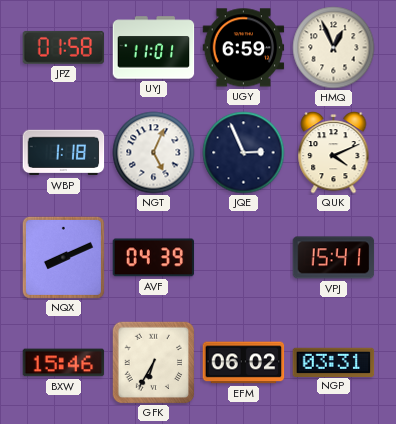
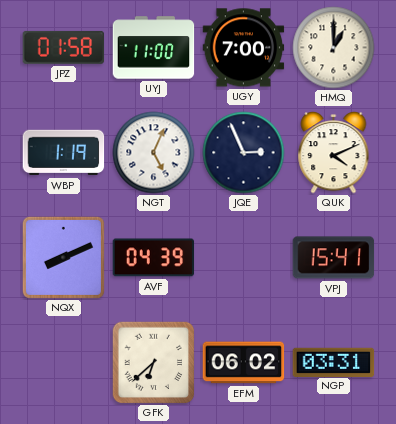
UYJ: 11:01 -> 11:00
UGY: 6:59 -> 7:00
HMQ: 12:56 -> 1:00
WBP: 1:18 -> 1:19
BXW: 15:46 -> none
GFK: 6:35 -> 6:38
